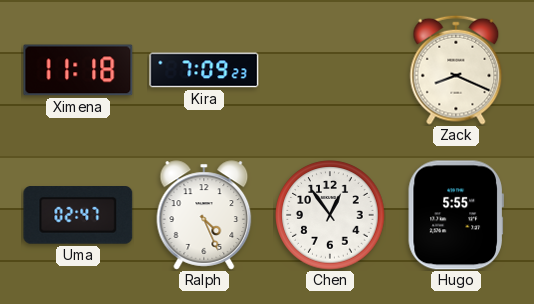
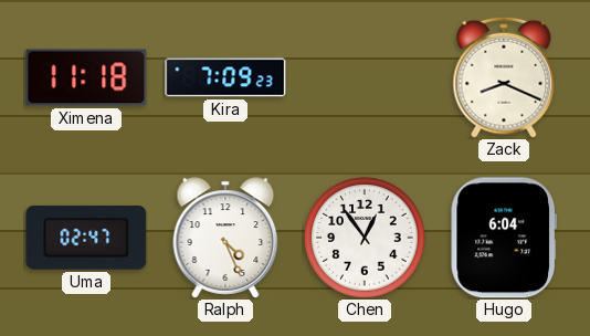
Hugo: 5:55 -> 6:04
